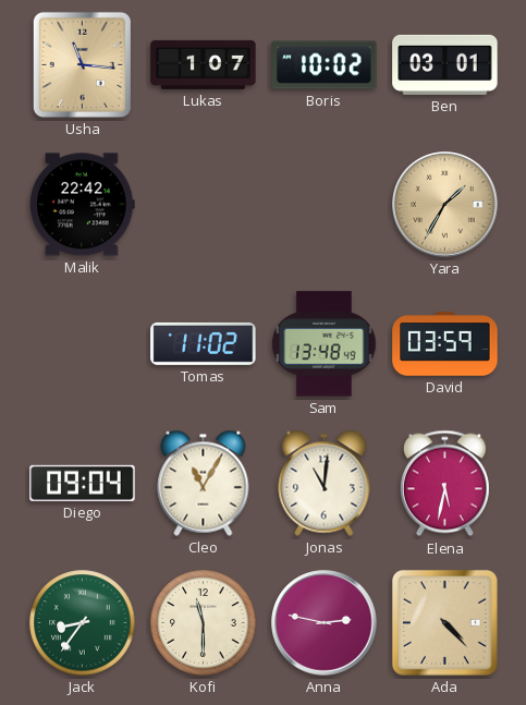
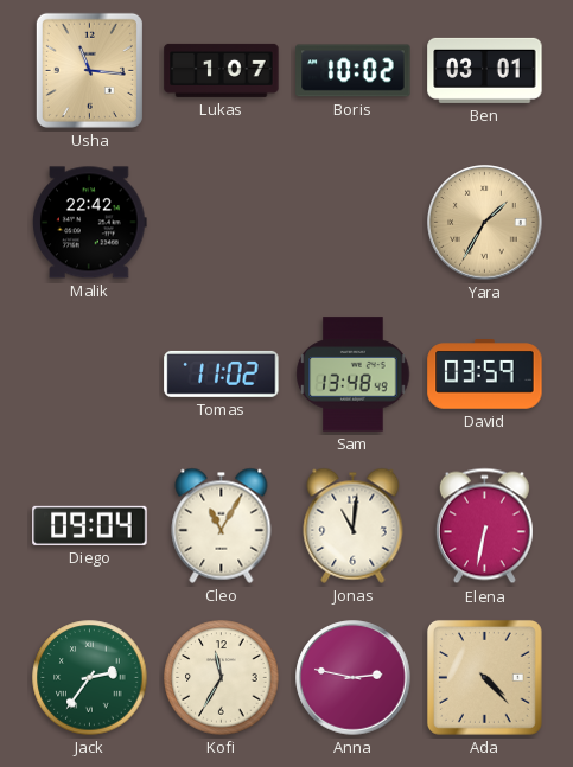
Elena: 5:32 -> 6:32
Jack: 8:36 -> 2:36
Kofi: 11:30 -> 11:35
